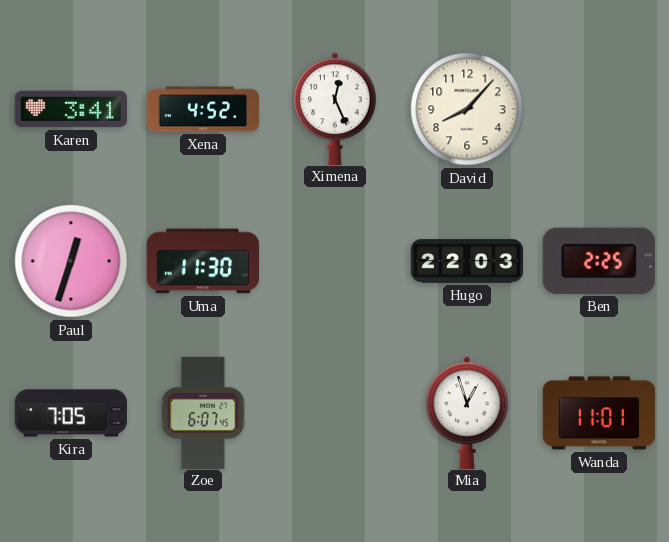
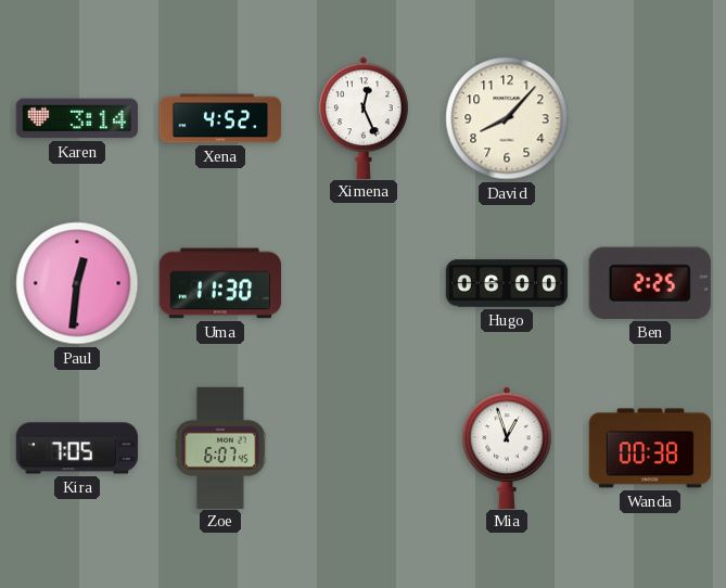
Karen: 3:41 -> 3:14
Paul: 12:33 -> 12:31
Hugo: 22:03 -> 06:00
Wanda: 11:01 -> 00:38
